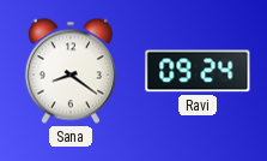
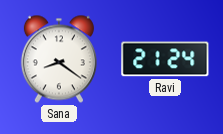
Ravi: 09:24 -> 21:24
